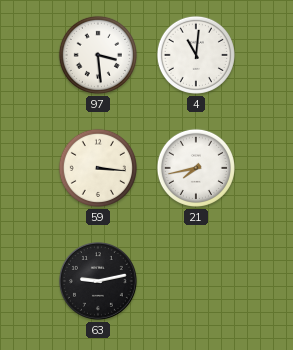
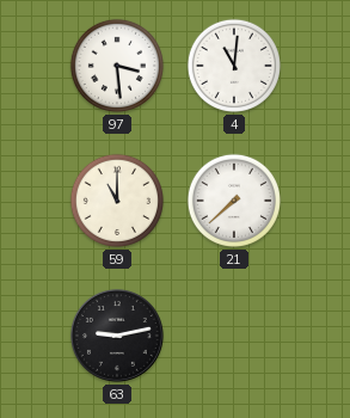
59: 3:16 -> 11:00
21: 7:43 -> 7:38
